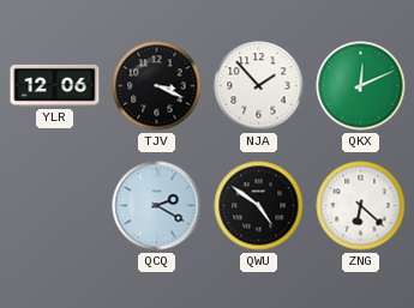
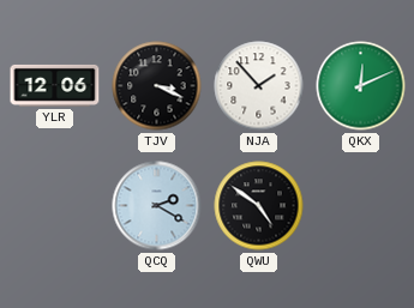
ZNG: 6:22 -> none
